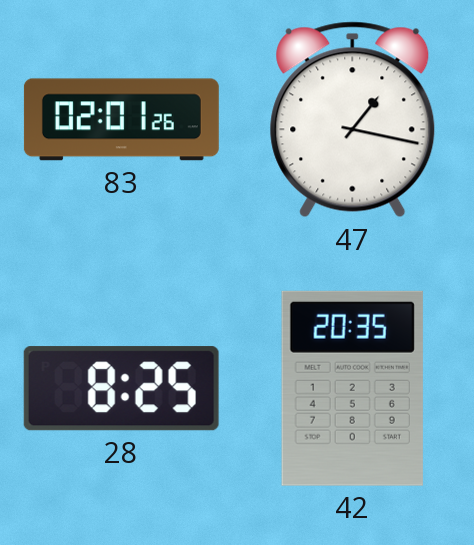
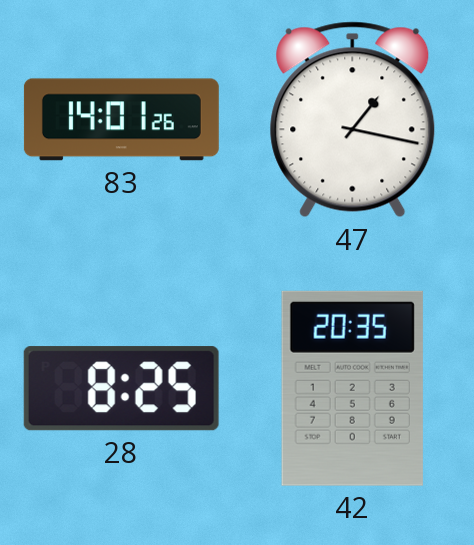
83: 02:01 -> 14:01
